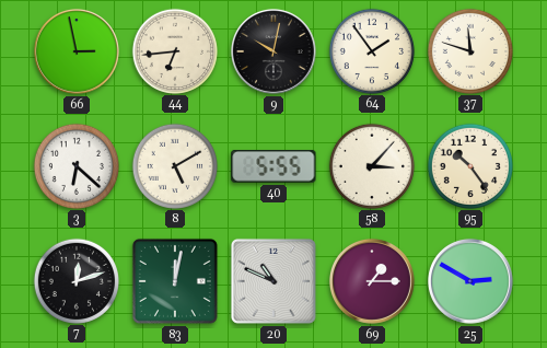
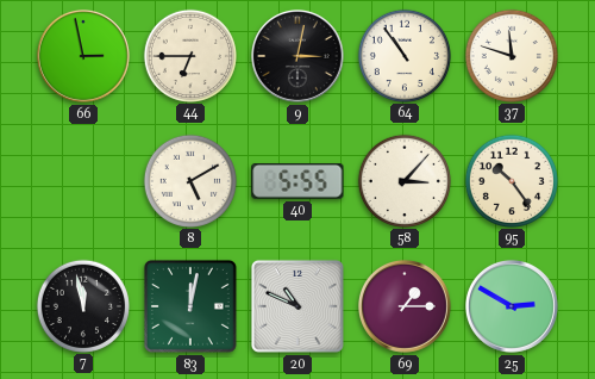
44: 6:44 -> 6:45
9: 10:02 -> 3:02
64: 1:54 -> 10:54
3: 6:22 -> none
7: 12:12 -> 11:58
